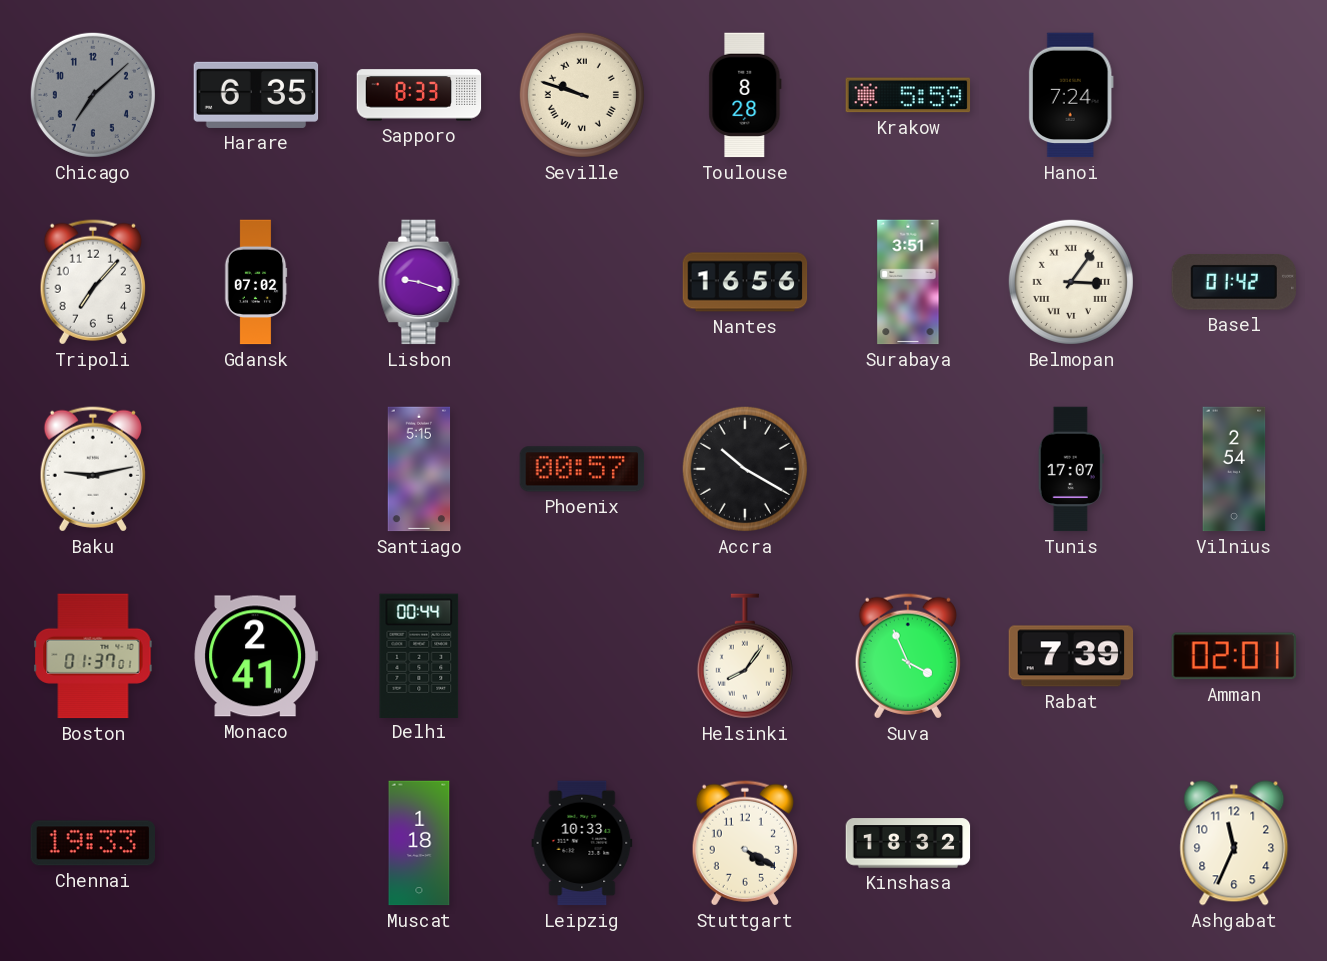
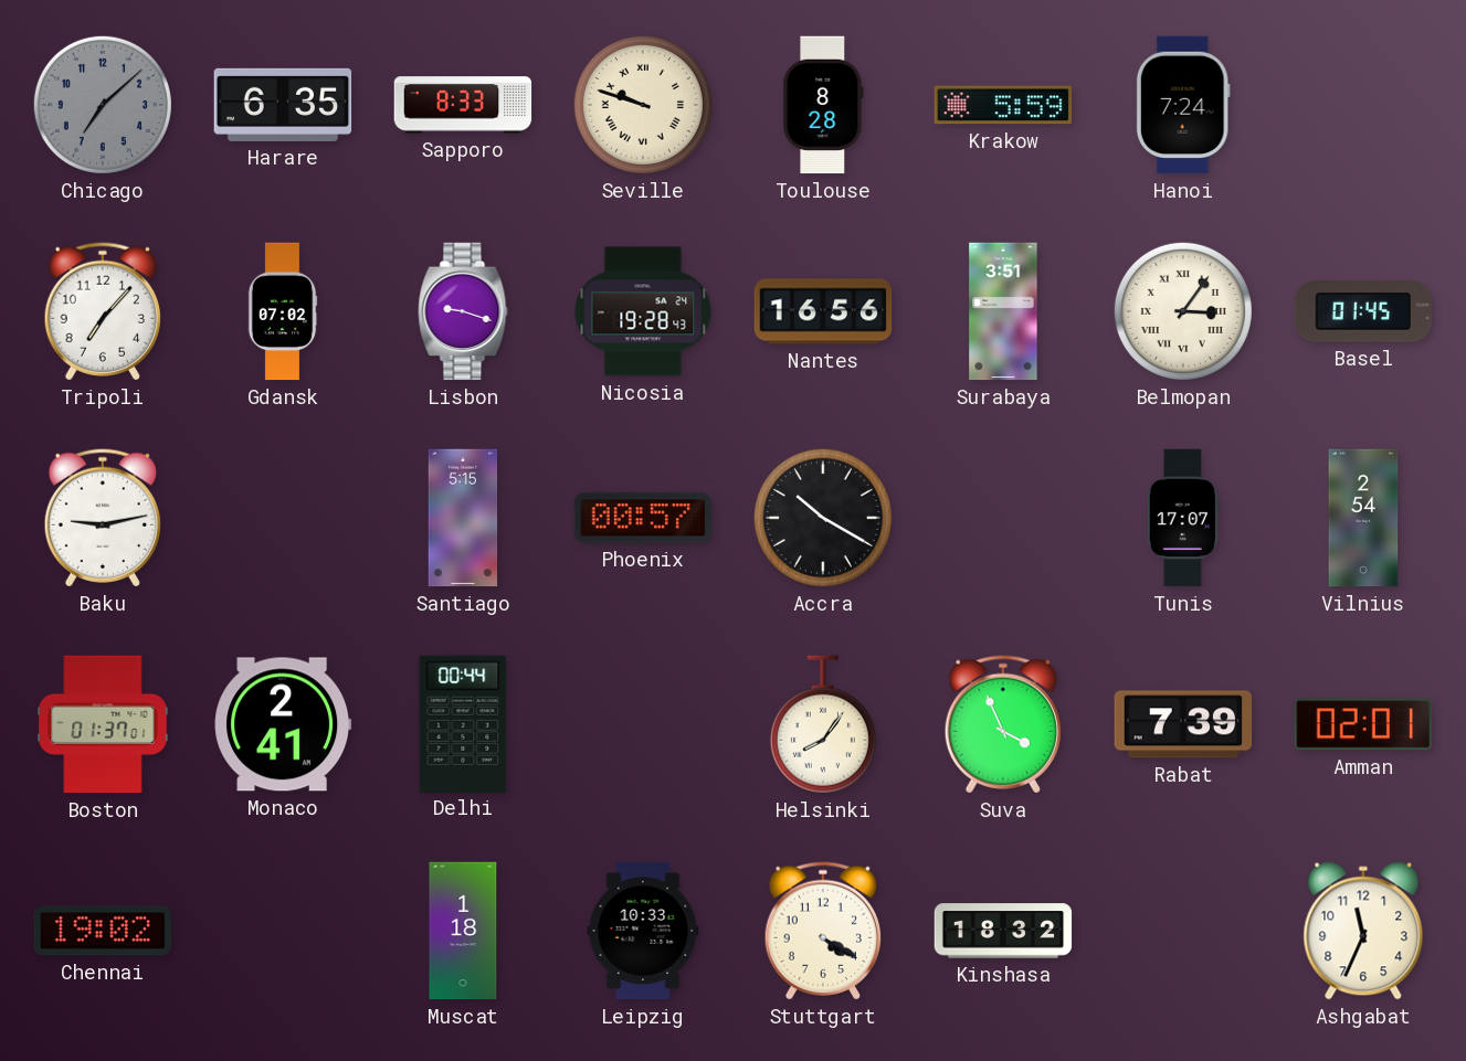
Nicosia: none -> 19:28
Basel: 01:42 -> 01:45
Chennai: 19:33 -> 19:02
